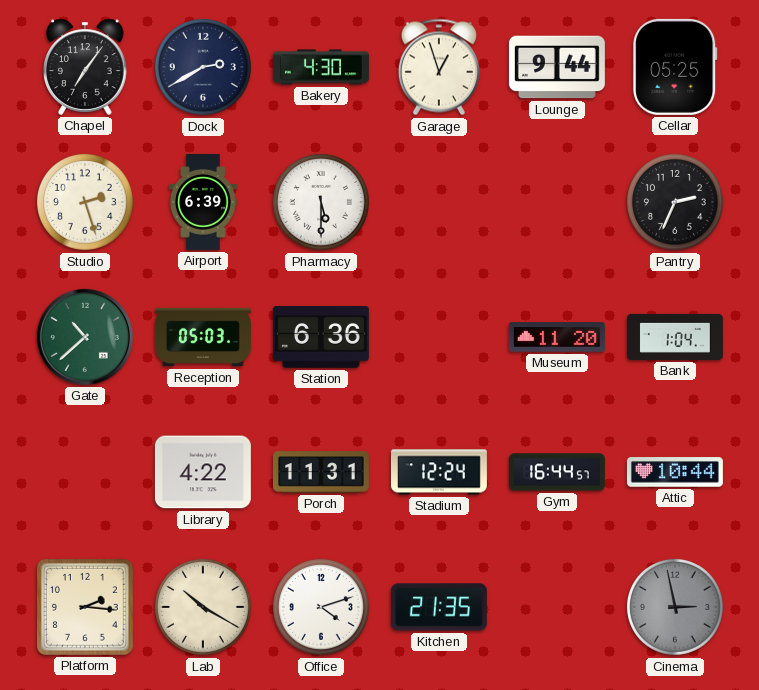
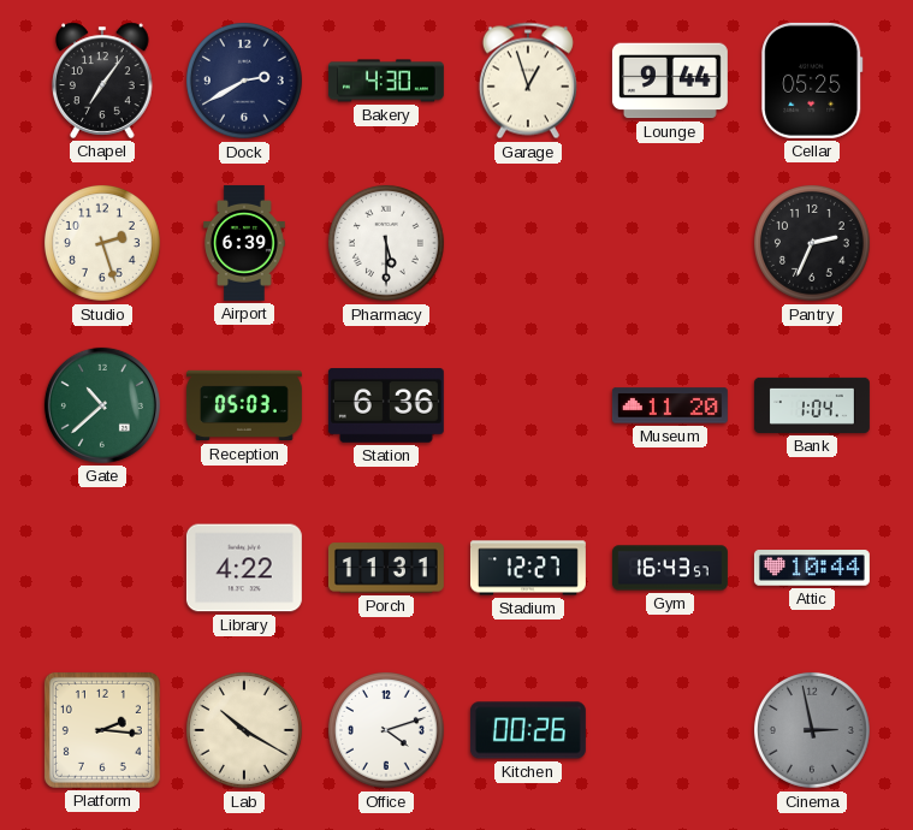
Stadium: 12:24 -> 12:27
Gym: 16:44 -> 16:43
Kitchen: 21:35 -> 00:26
